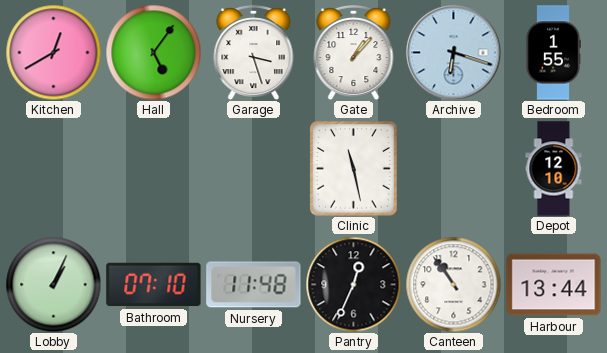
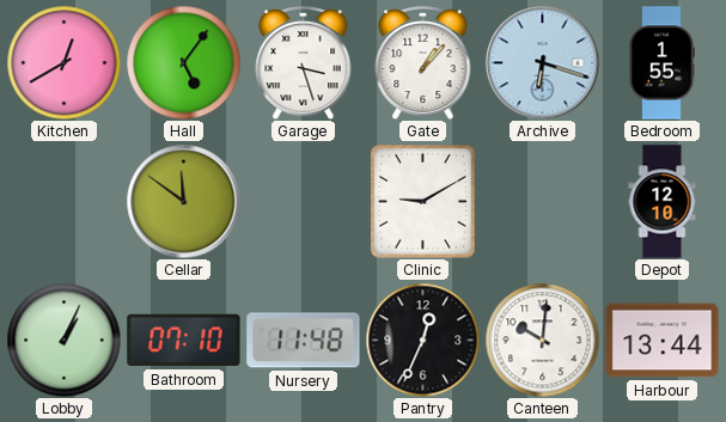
Cellar: none -> 11:51
Clinic: 11:28 -> 9:10
Canteen: 10:54 -> 10:01
